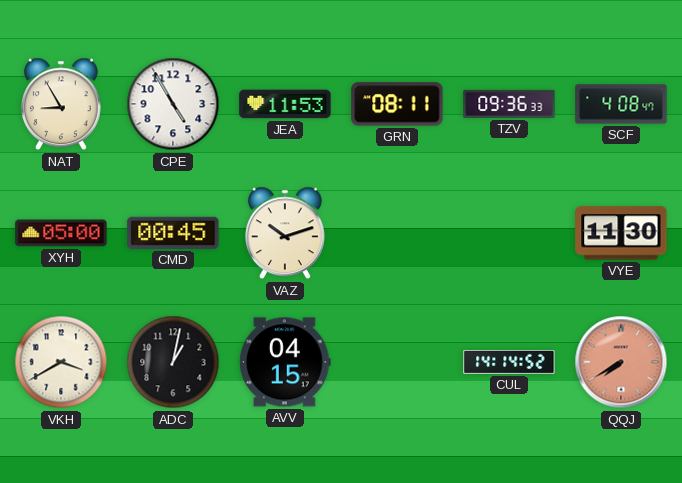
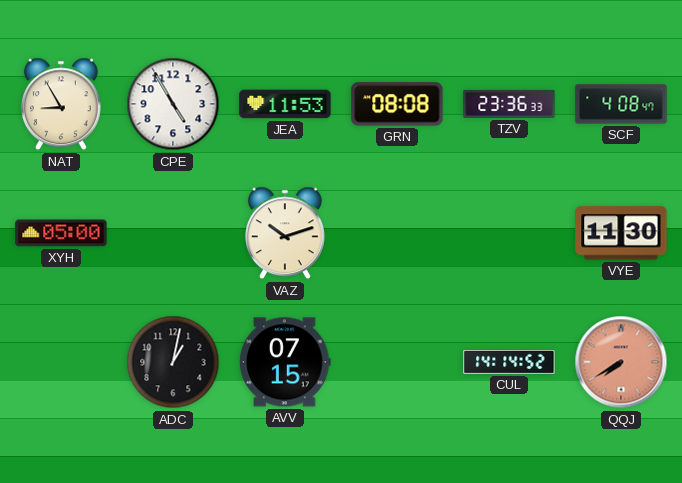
GRN: 08:11 -> 08:08
TZV: 09:36 -> 23:36
CMD: 00:45 -> none
VKH: 3:40 -> none
AVV: 04:15 -> 07:15
